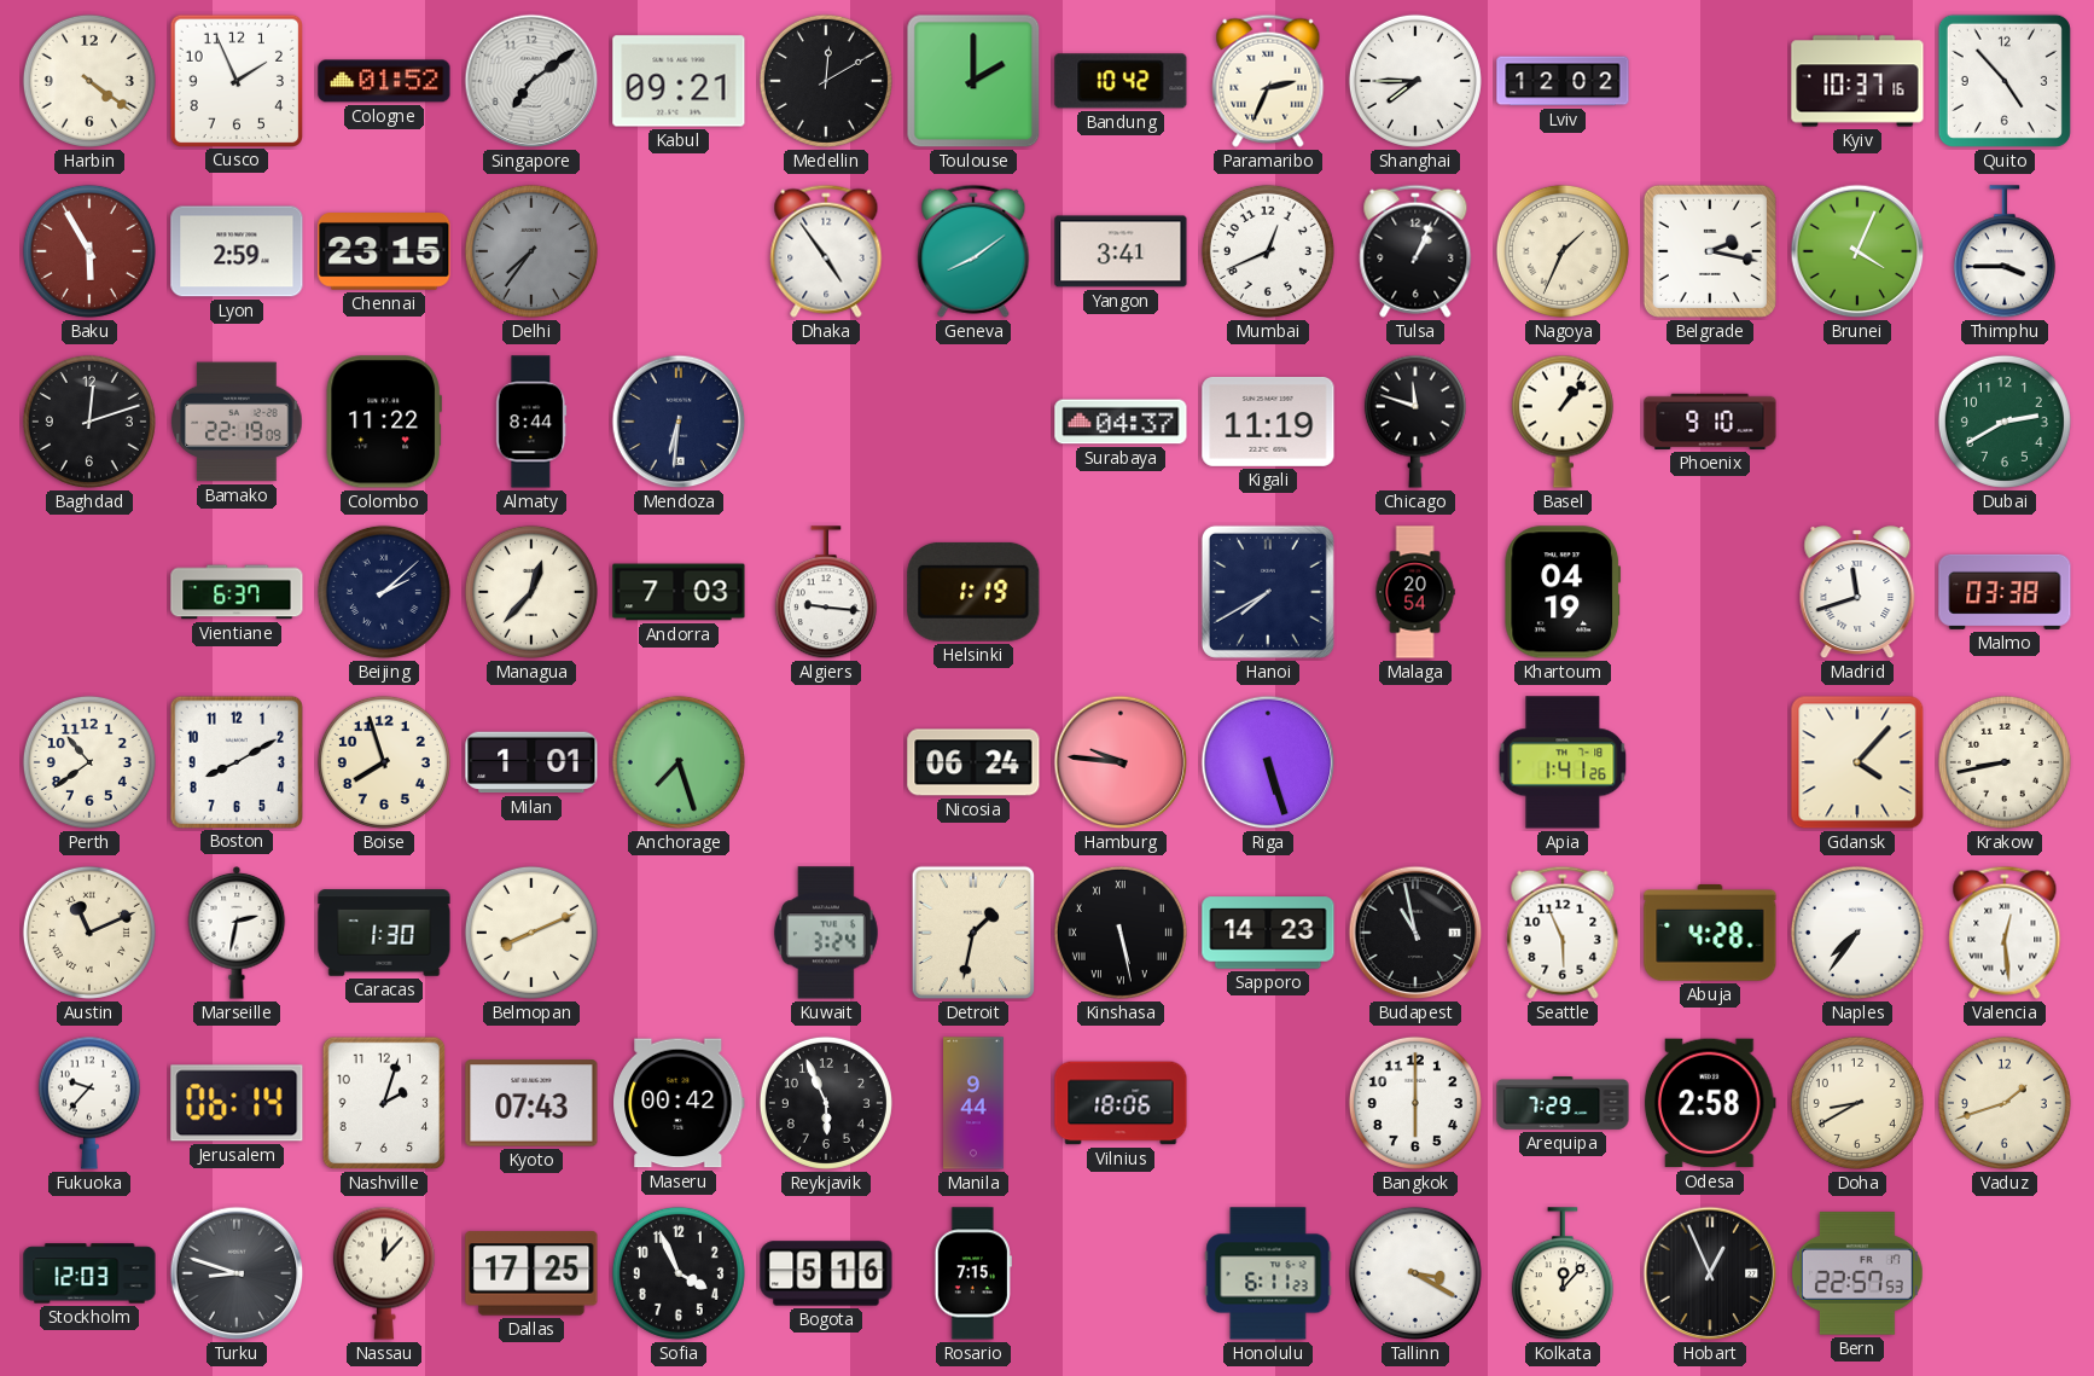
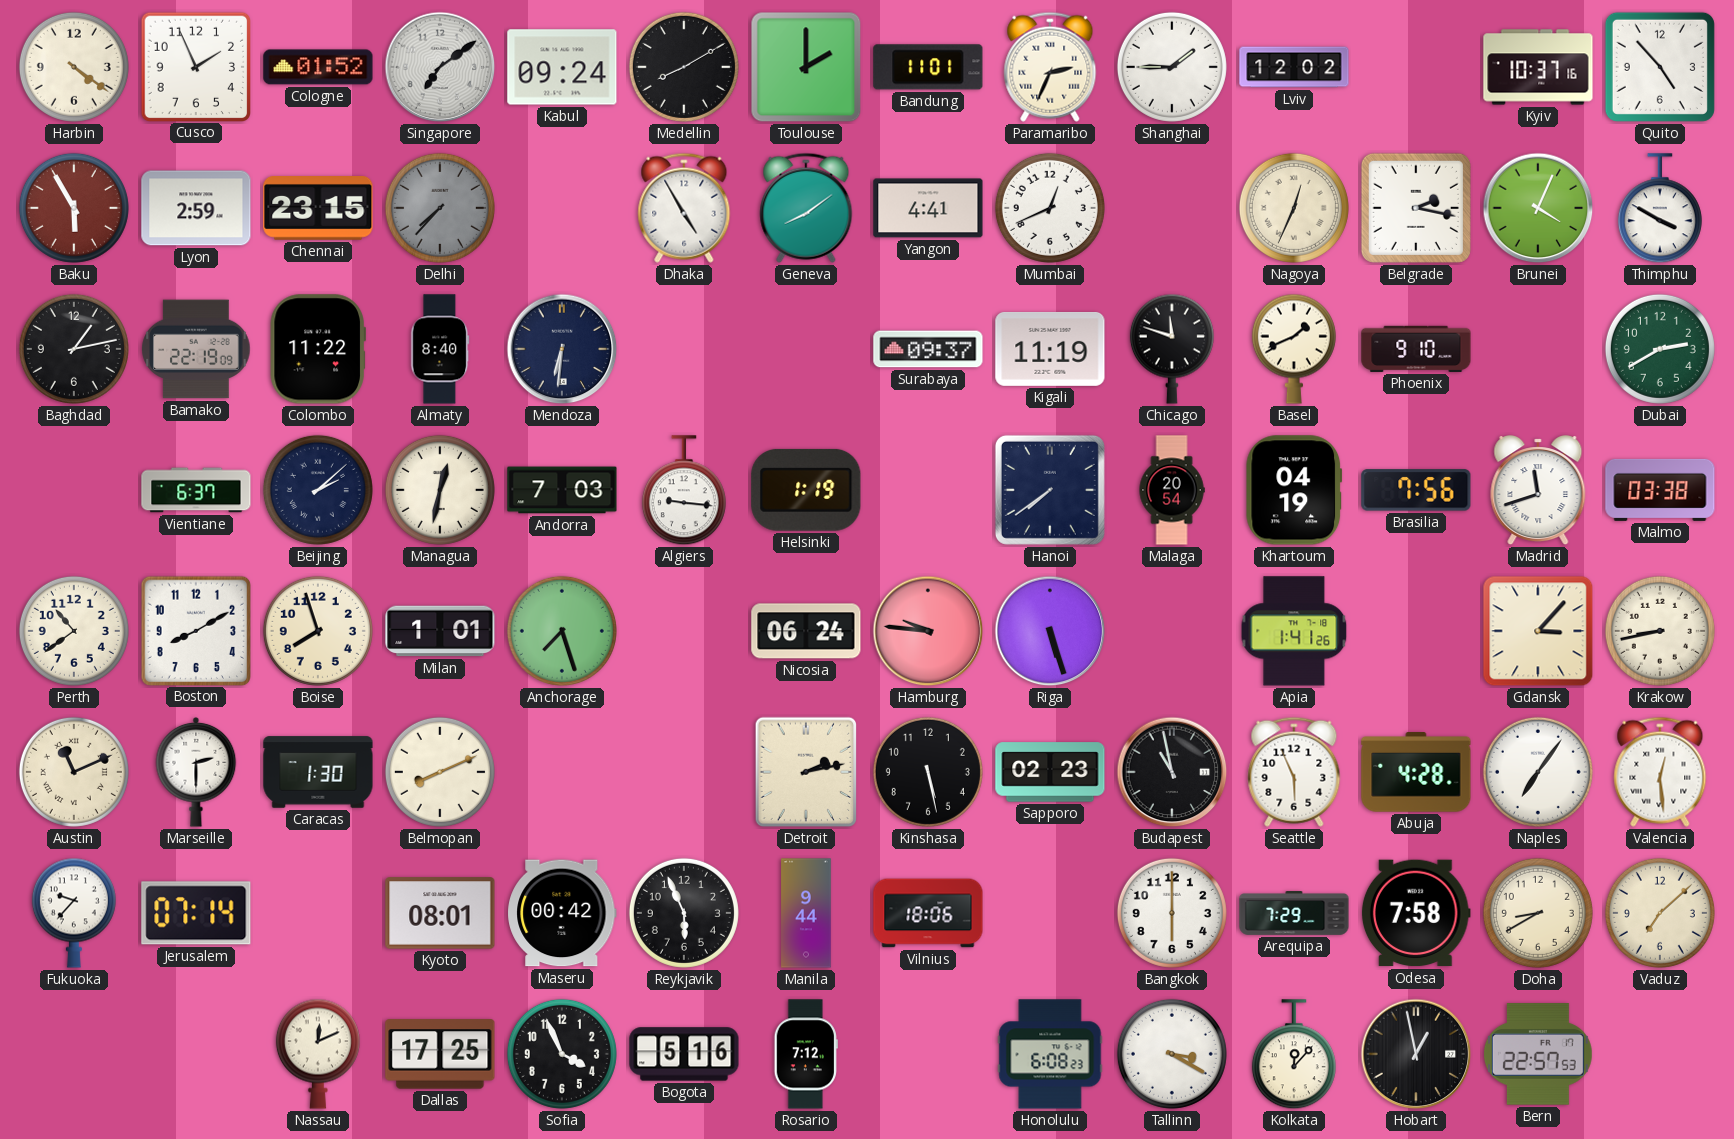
Kabul: 09:21 -> 09:24
Medellin: 12:10 -> 8:10
Bandung: 10:42 -> 11:01
Shanghai: 7:45 -> 1:45
Delhi: 7:36 -> 7:37
Dhaka: 4:54 -> 4:55
Yangon: 3:41 -> 4:41
Tulsa: 1:04 -> none
Nagoya: 1:34 -> 12:34
Thimphu: 3:45 -> 3:50
Baghdad: 12:12 -> 1:13
Almaty: 8:44 -> 8:40
Surabaya: 04:37 -> 09:37
Basel: 1:07 -> 1:41
Managua: 12:37 -> 12:32
Hanoi: 7:40 -> 7:39
Brasilia: none -> 7:56
Gdansk: 4:07 -> 3:07
Marseille: 2:32 -> 2:30
Kuwait: 3:24 -> none
Detroit: 1:32 -> 2:13
Kinshasa numerals: Roman -> Arabic
Sapporo: 14:23 -> 02:23
Naples: 7:36 -> 7:06
Jerusalem: 06:14 -> 07:14
Nashville: 2:03 -> none
Kyoto: 07:43 -> 08:01
Odesa: 2:58 -> 7:58
Vaduz: 1:42 -> 7:08
Stockholm: 12:03 -> none
Turku: 8:48 -> none
Nassau: 12:07 -> 12:11
Rosario: 7:15 -> 7:12
Honolulu: 6:11 -> 6:08
Hobart: 12:56 -> 12:58
